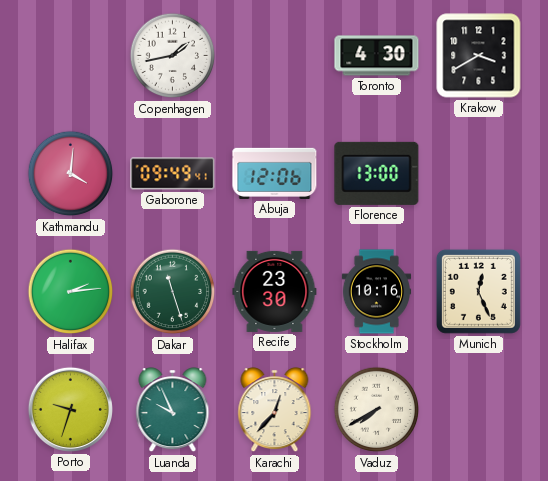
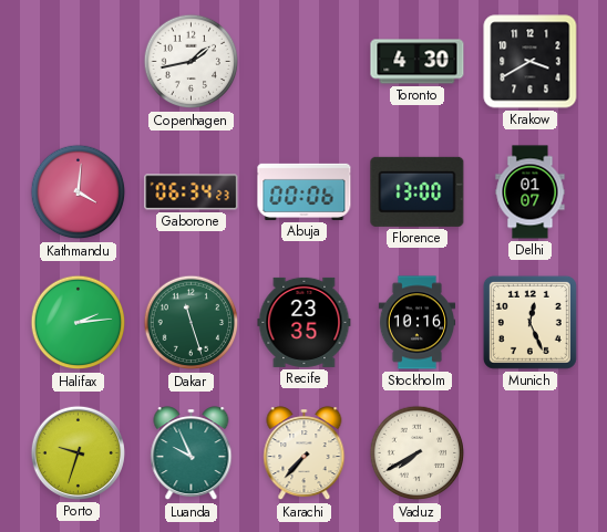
Gaborone: 09:49 -> 06:34
Abuja: 12:06 -> 00:06
Delhi: none -> 01:07
Recife: 23:30 -> 23:35
Karachi: 12:37 -> 7:37
